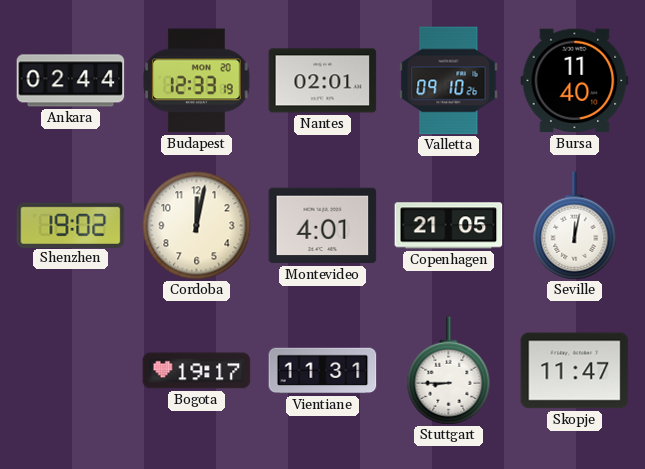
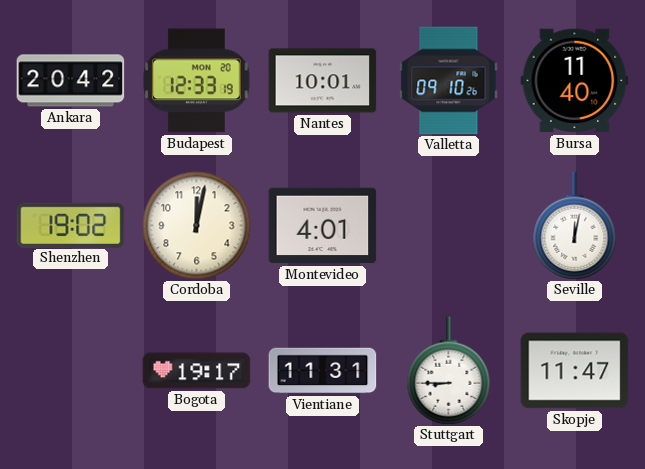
Ankara: 02:44 -> 20:42
Nantes: 02:01 -> 10:01
Copenhagen: 21:05 -> none
